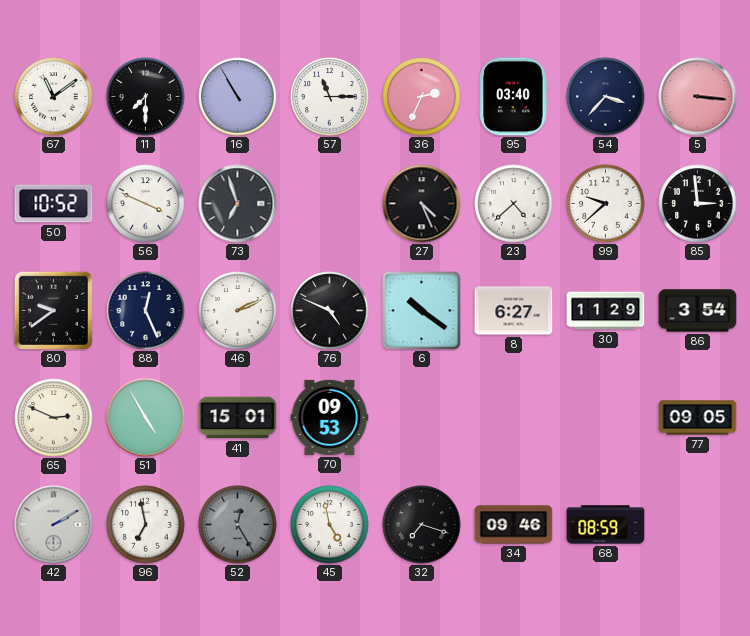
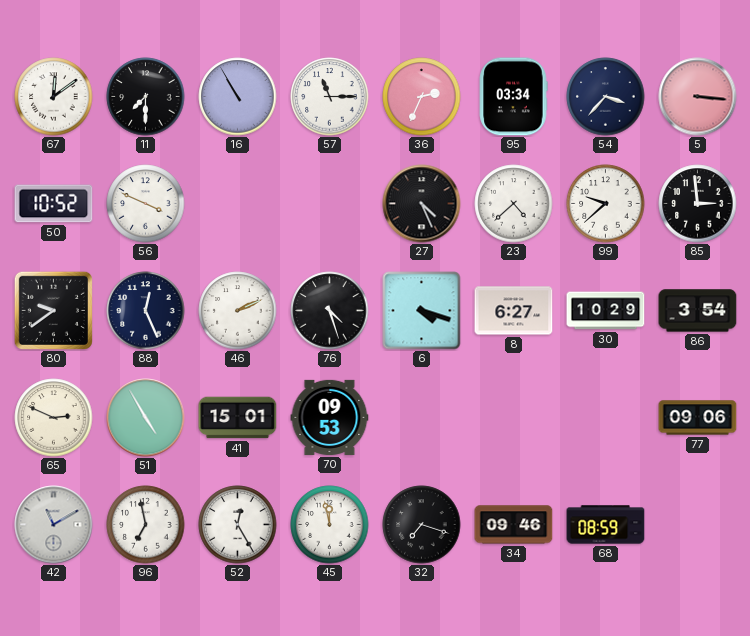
67: 11:09 -> 12:09
95: 03:40 -> 03:34
73: 6:57 -> none
76: 4:49 -> 4:27
6: 10:21 -> 4:18
30: 11:29 -> 10:29
77: 09:05 -> 09:06
42: 2:10 -> 11:10
52 dial: grey -> white
45: 4:58 -> 11:58
